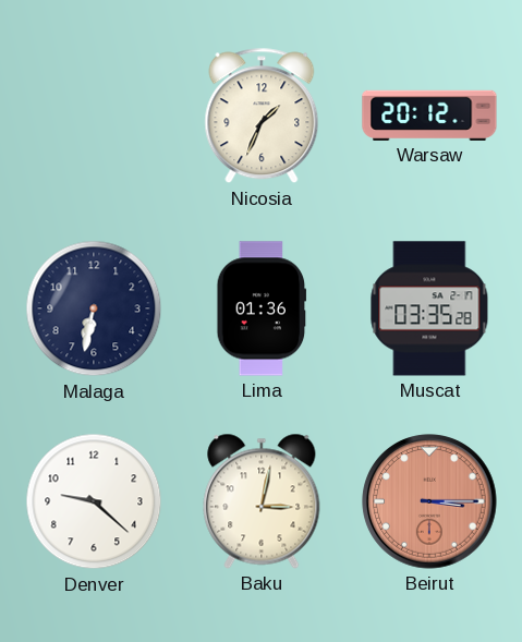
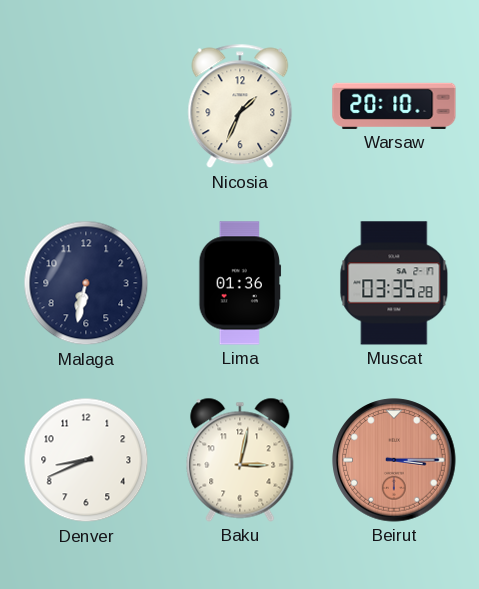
Warsaw: 20:12 -> 20:10
Denver: 9:22 -> 8:41
